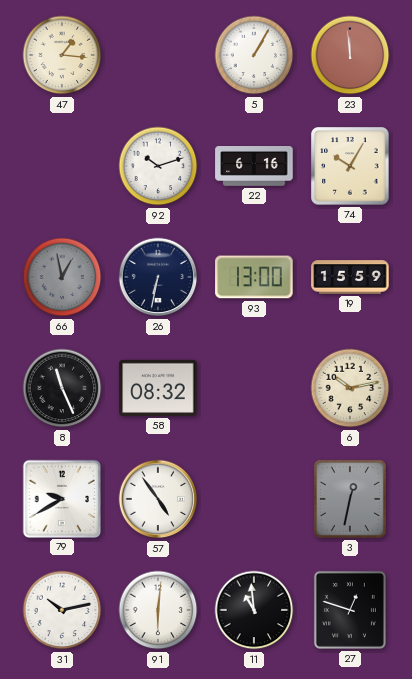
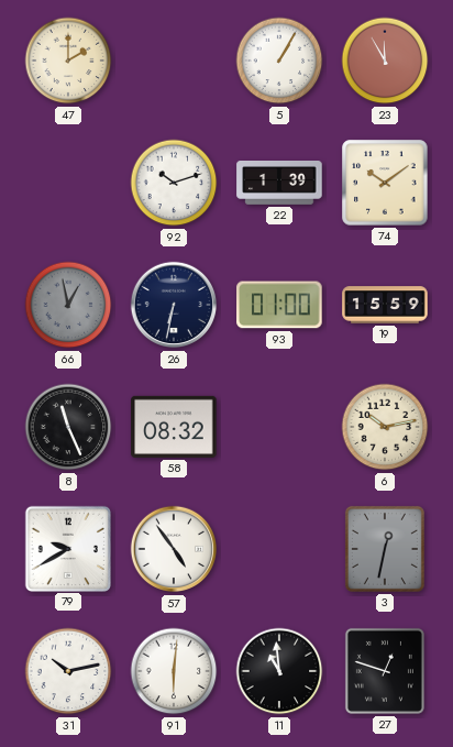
47: 1:16 -> 2:00
23: 11:59 -> 11:55
22: 6:16 -> 1:39
74: 10:05 -> 10:09
93: 13:00 -> 01:00
